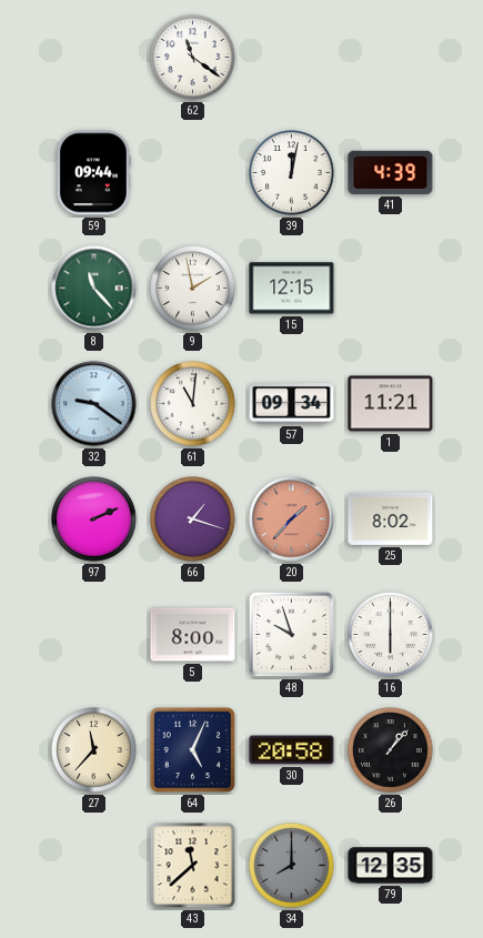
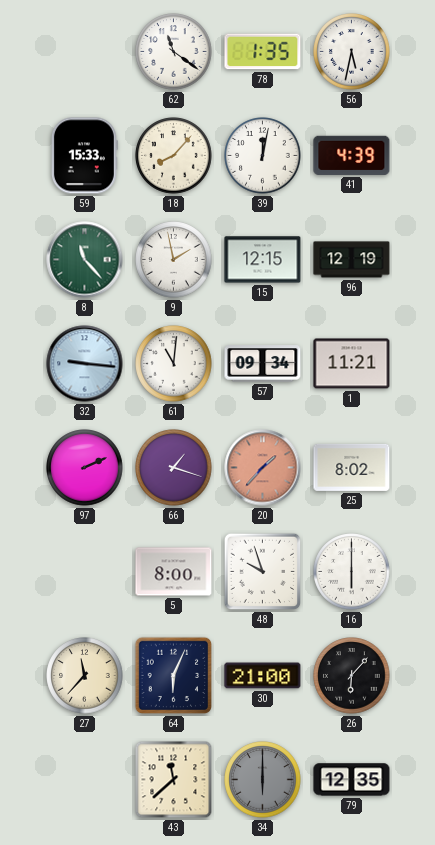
78: none -> 1:35
56: none -> 5:32
59: 09:44 -> 15:33
18: none -> 8:07
96: none -> 12:19
32: 9:21 -> 9:16
64: 5:04 -> 6:04
30: 20:58 -> 21:00
26: 1:07 -> 6:07
34: 8:00 -> 6:00
